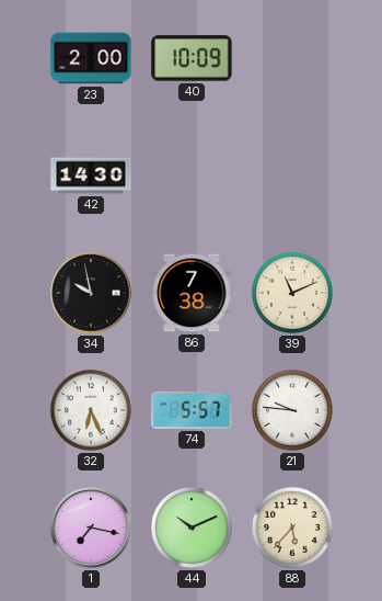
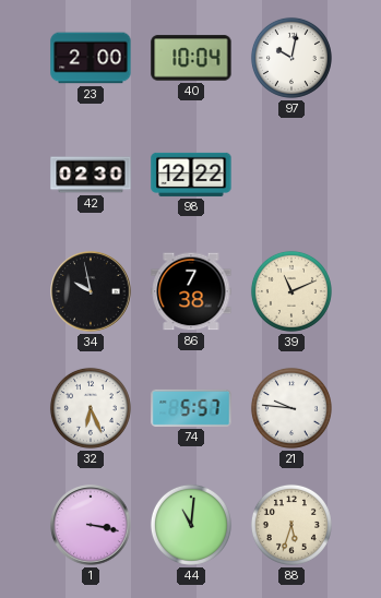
40: 10:09 -> 10:04
97: none -> 10:02
42: 14:30 -> 02:30
98: none -> 12:22
1: 7:17 -> 3:17
44: 10:11 -> 11:01
88: 5:37 -> 5:33
